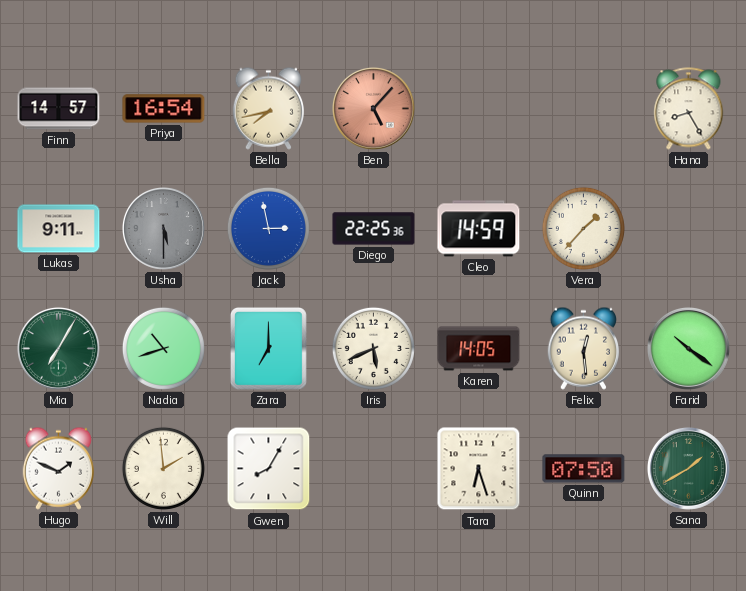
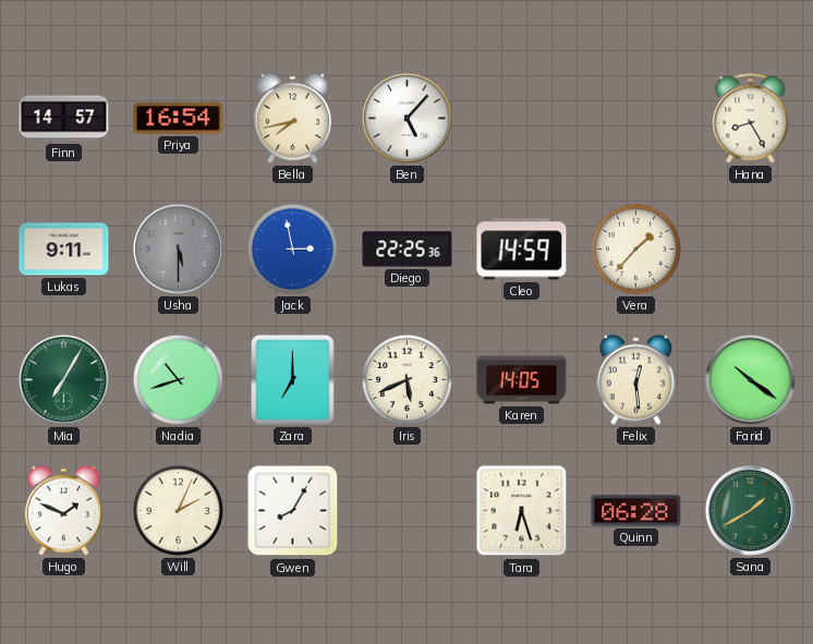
Ben dial: salmon -> white
Will: 1:59 -> 2:04
Quinn: 07:50 -> 06:28
